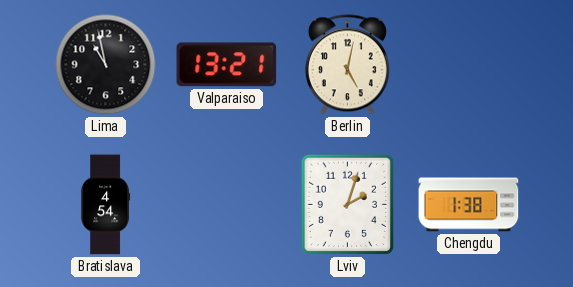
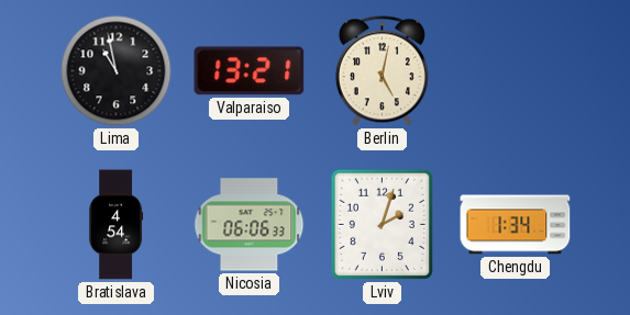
Nicosia: none -> 06:06
Chengdu: 1:38 -> 1:34
